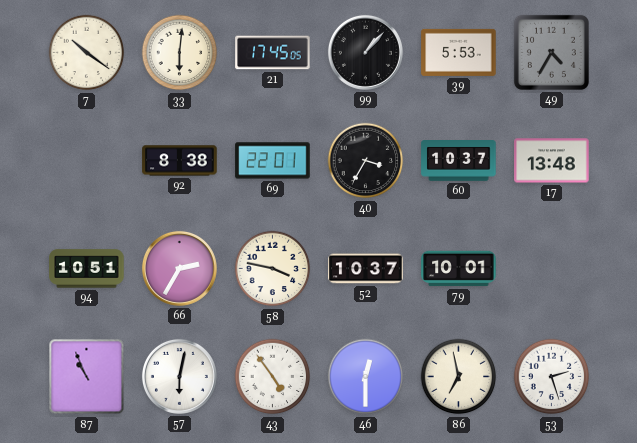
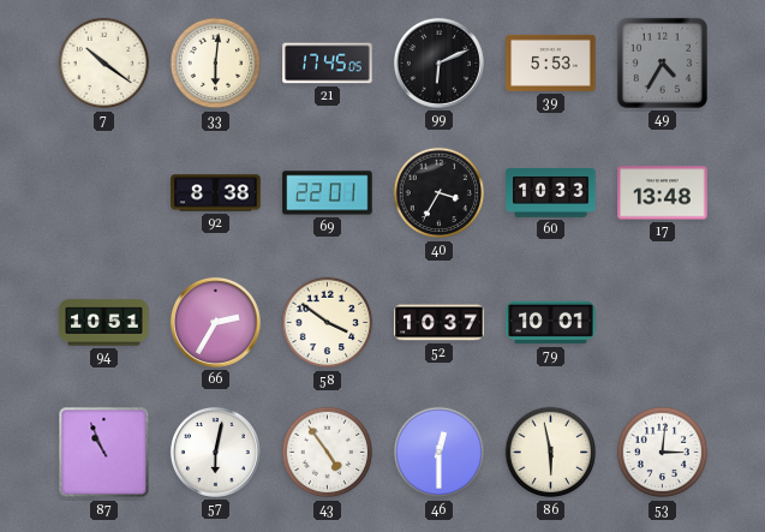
99: 1:07 -> 6:11
60: 10:37 -> 10:33
58: 3:47 -> 3:51
86: 6:58 -> 5:58
53: 2:27 -> 3:01
